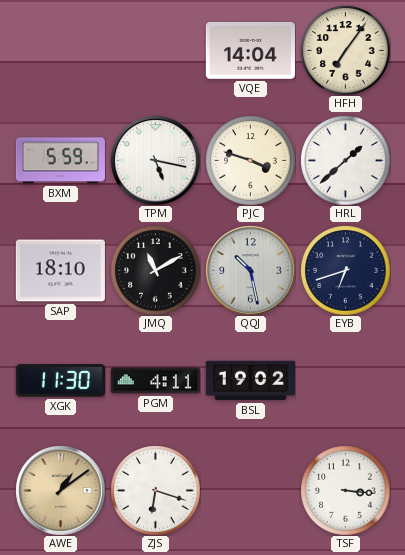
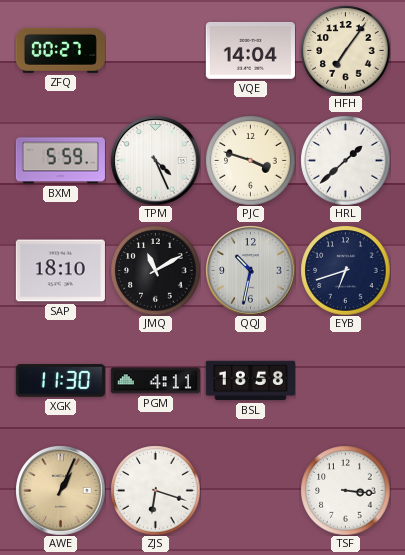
ZFQ: none -> 00:27
TPM: 5:17 -> 4:26
QQJ: 10:28 -> 10:32
BSL: 19:02 -> 18:58
AWE: 1:09 -> 1:04
